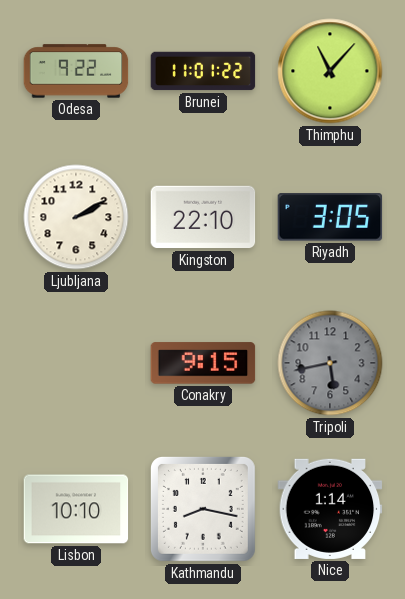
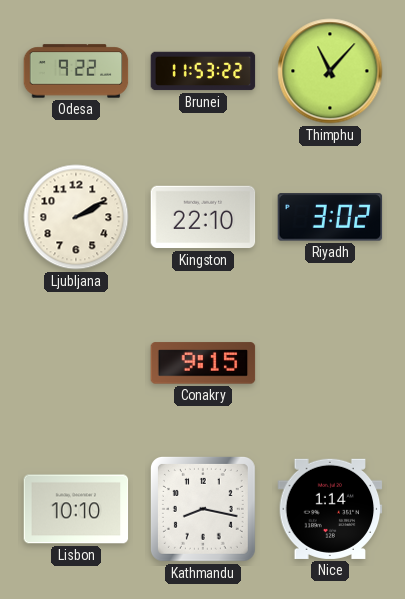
Brunei: 11:01 -> 11:53
Riyadh: 3:05 -> 3:02
Tripoli: 5:43 -> none
